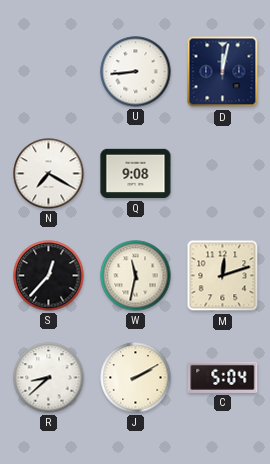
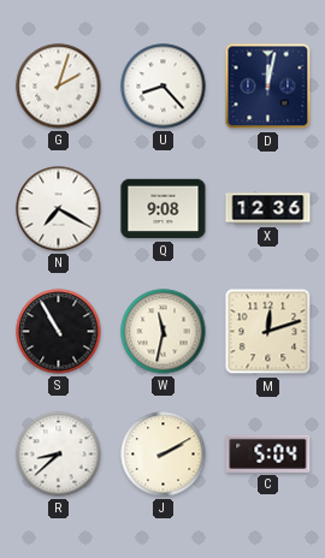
G: none -> 2:03
U: 8:44 -> 8:23
X: none -> 12:36
S: 12:37 -> 10:55
